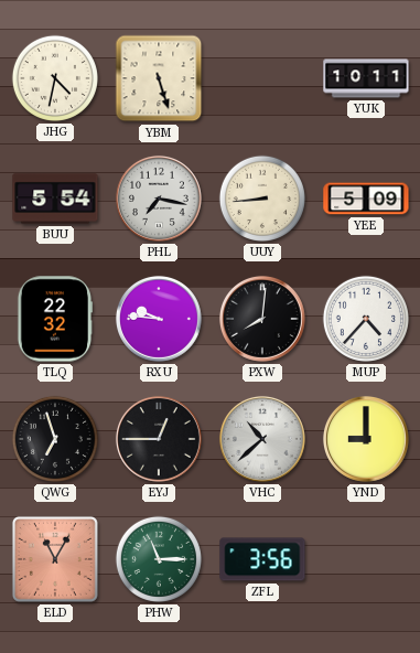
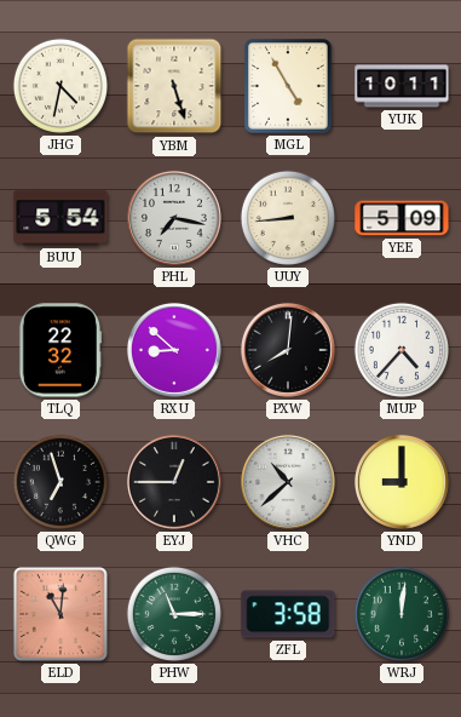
MGL: none -> 4:55
RXU: 9:46 -> 8:52
ELD: 11:05 -> 11:01
ZFL: 3:56 -> 3:58
WRJ: none -> 12:01
